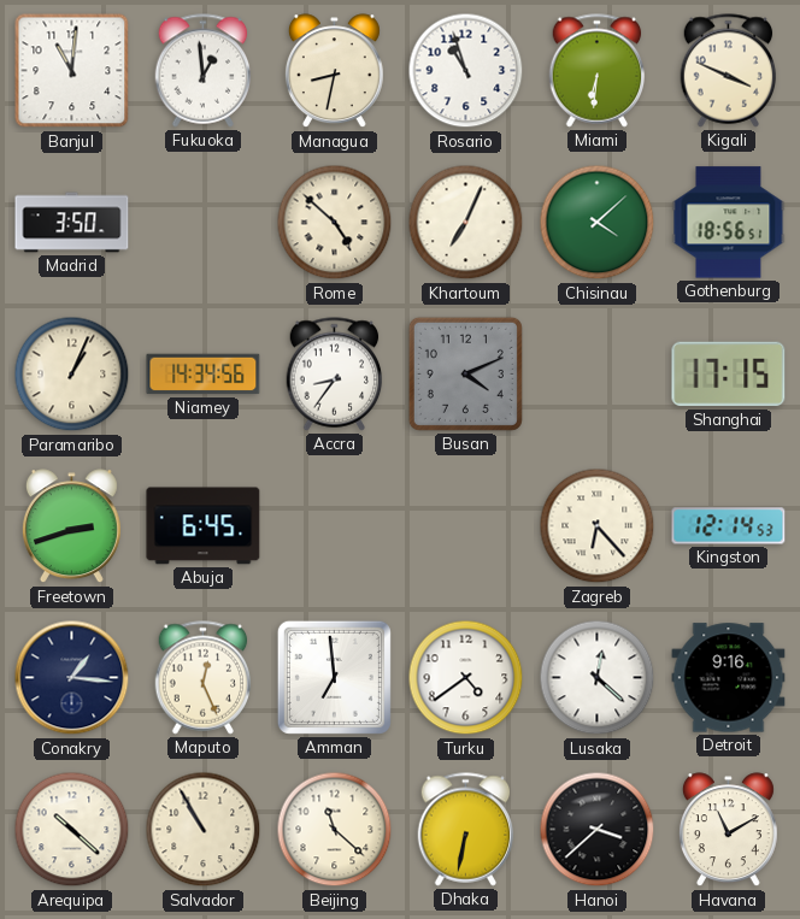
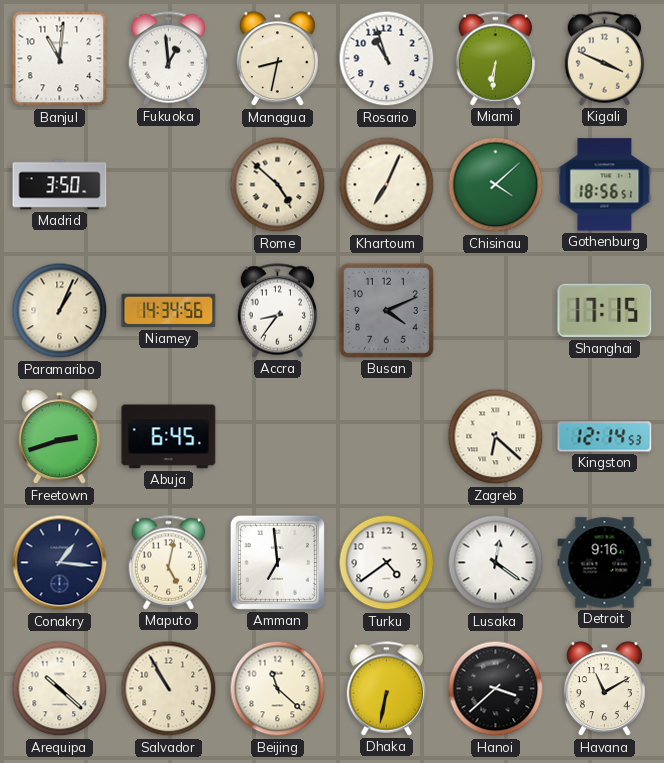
Zagreb: 6:23 -> 6:22
Maputo: 12:26 -> 5:02
Lusaka: 12:22 -> 12:21
